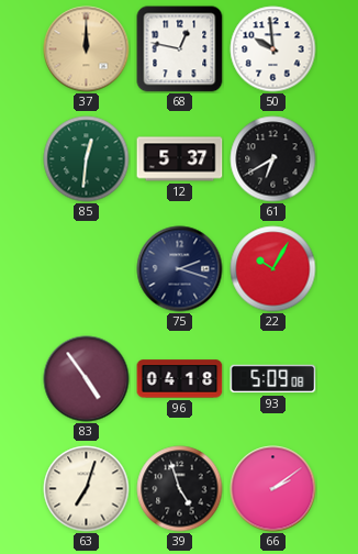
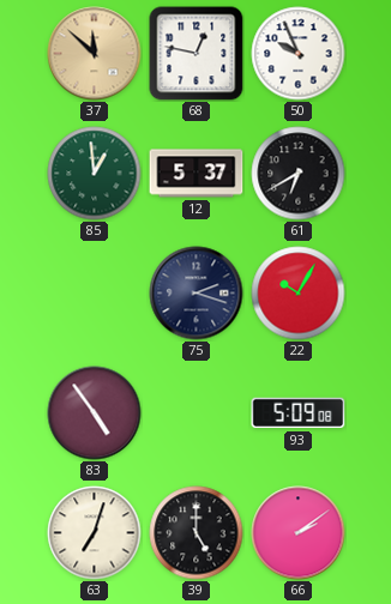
37: 12:00 -> 11:52
50: 9:59 -> 9:56
85: 12:31 -> 12:59
96: 04:18 -> none
39: 4:57 -> 5:00
